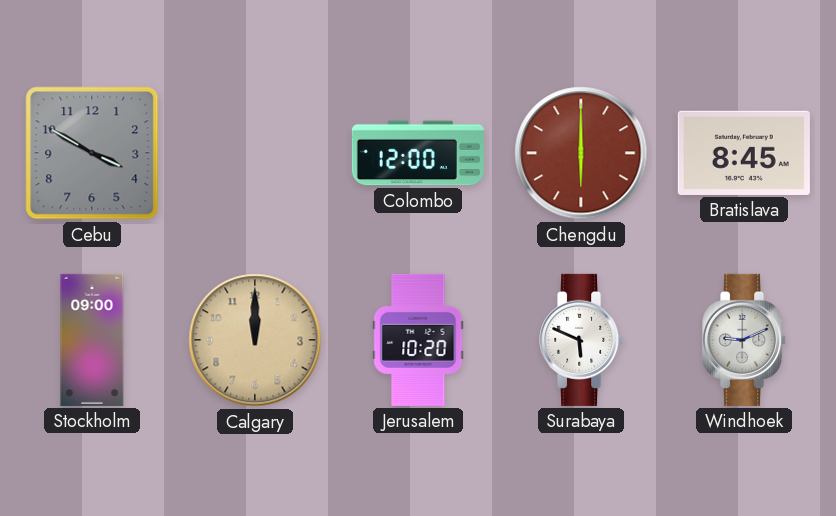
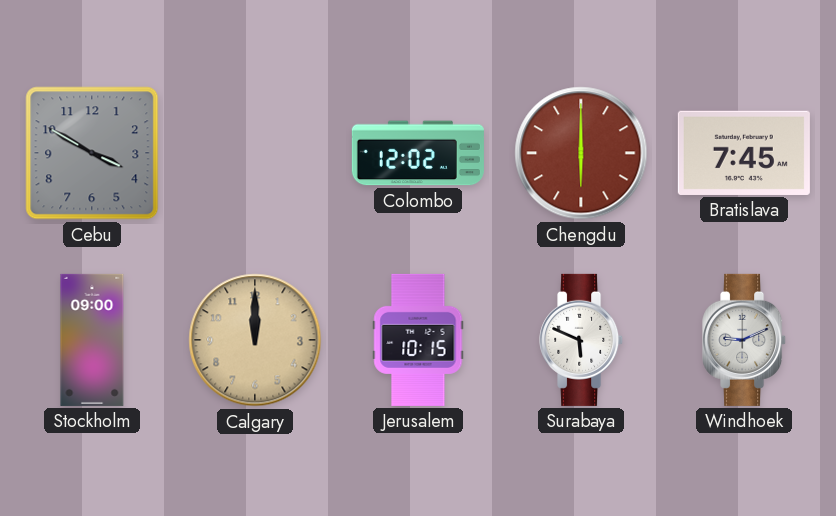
Colombo: 12:00 -> 12:02
Bratislava: 8:45 -> 7:45
Jerusalem: 10:20 -> 10:15
